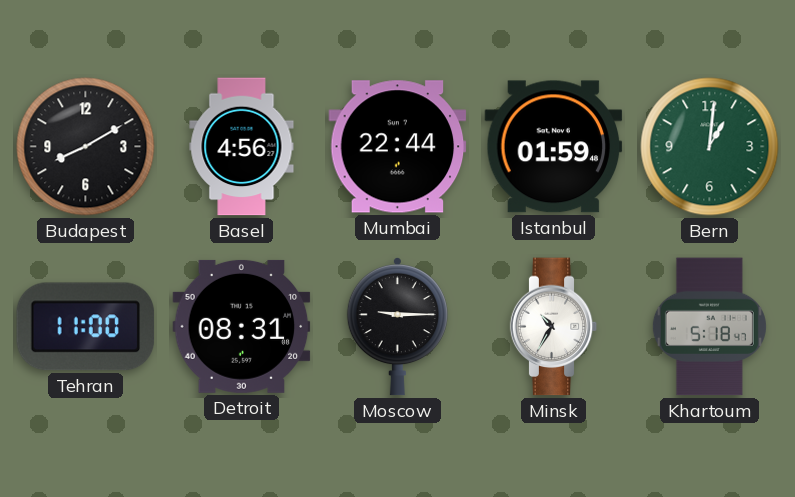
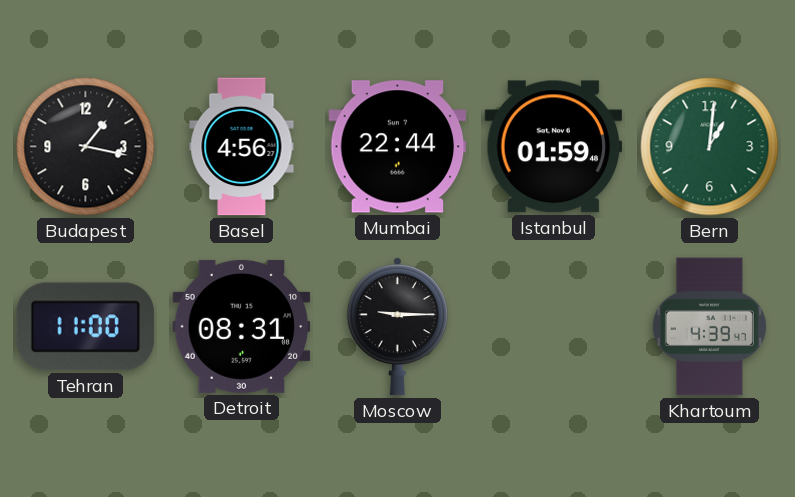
Budapest: 8:10 -> 1:17
Minsk: 10:35 -> none
Khartoum: 5:18 -> 4:39
